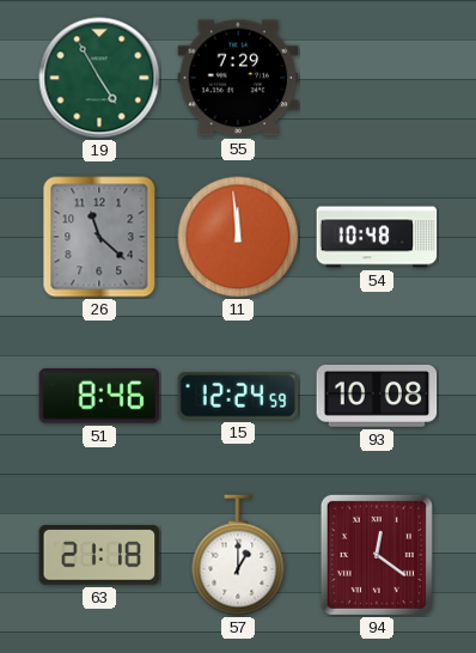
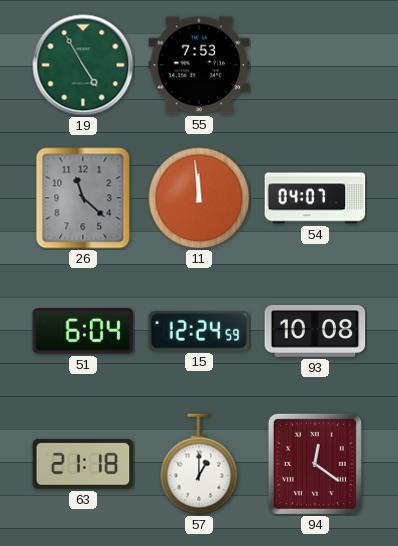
55: 7:29 -> 7:53
54: 10:48 -> 04:07
51: 8:46 -> 6:04
